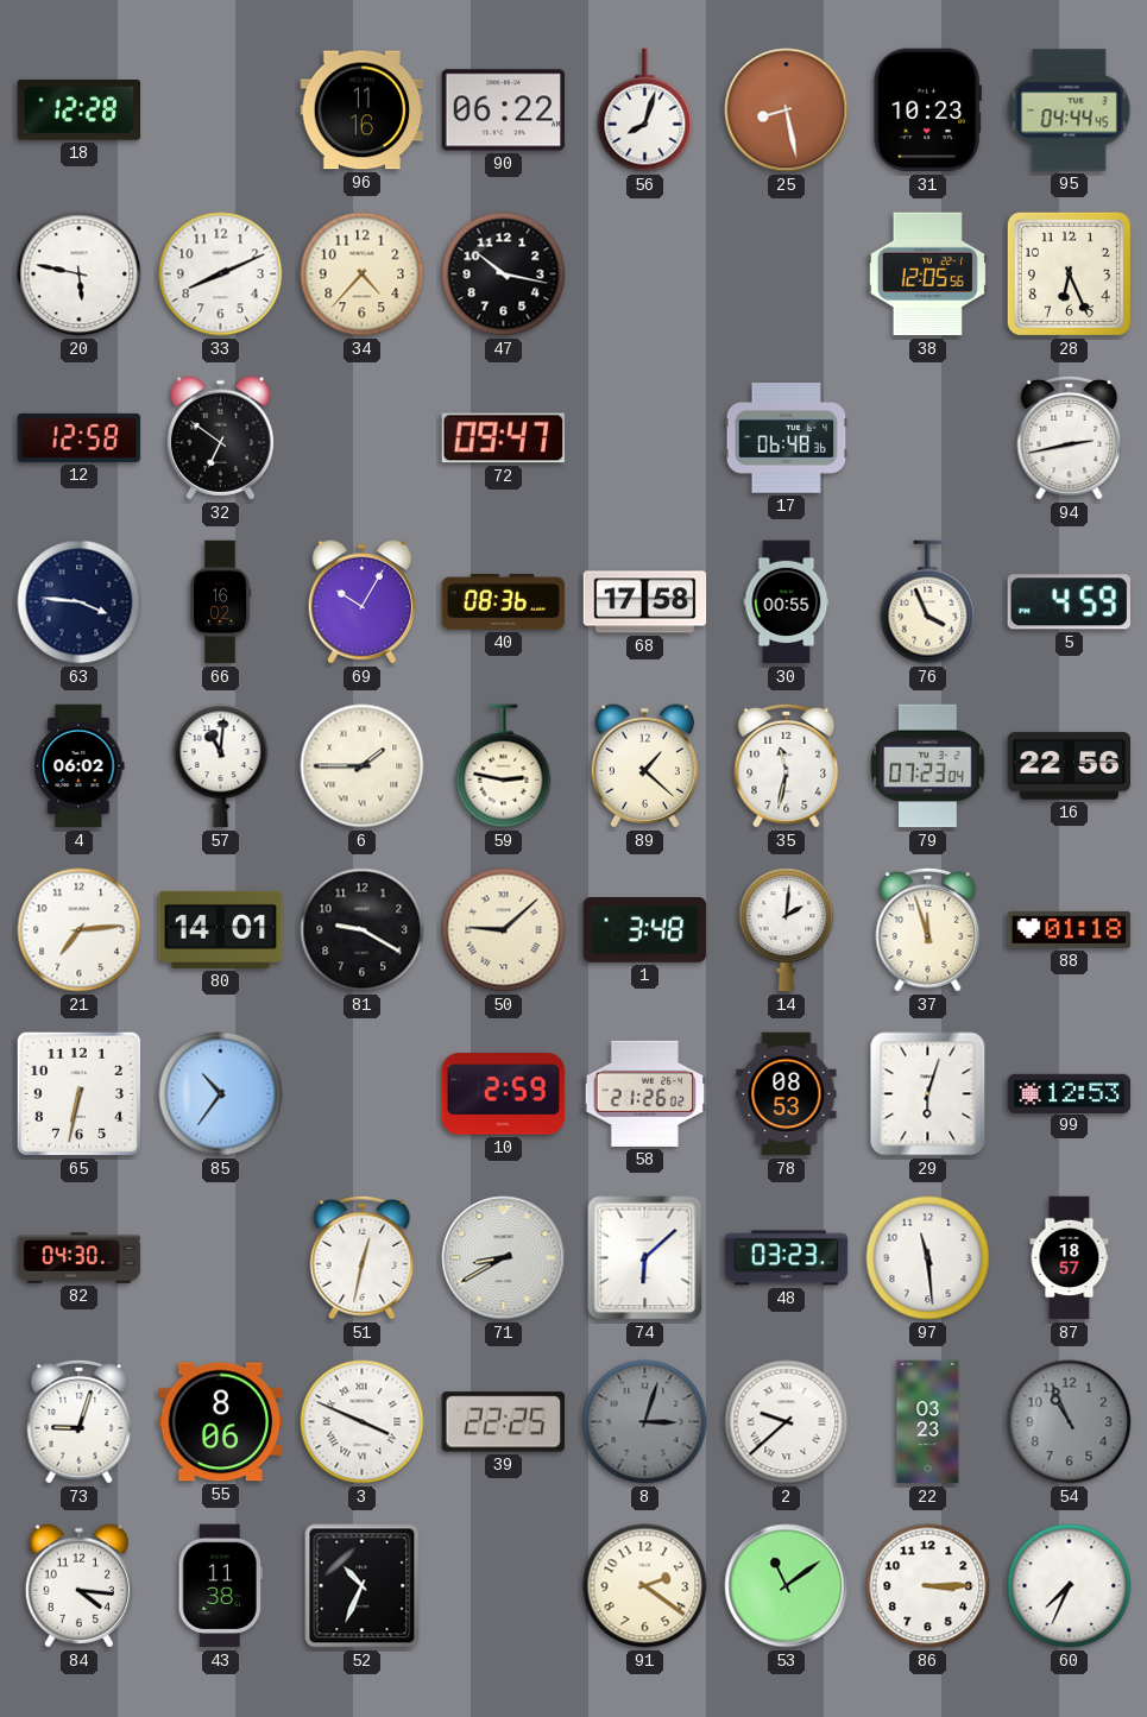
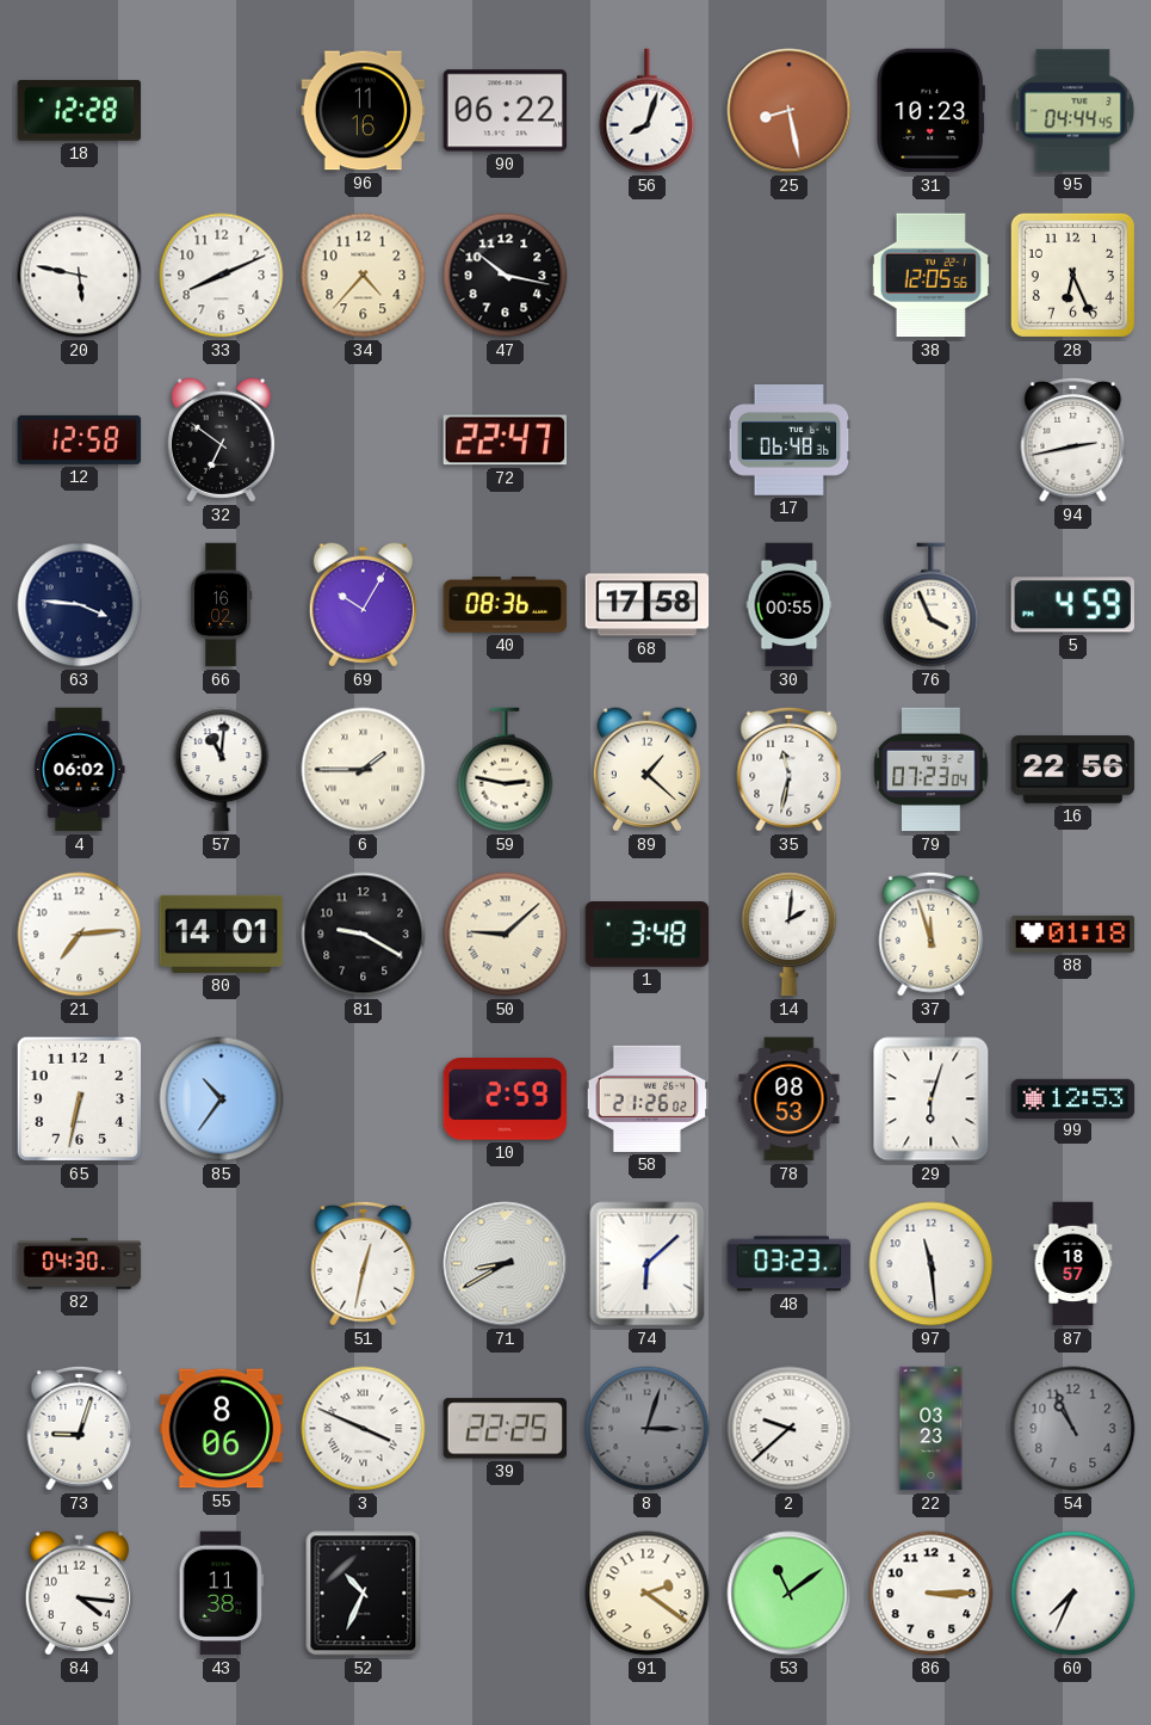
72: 09:47 -> 22:47
